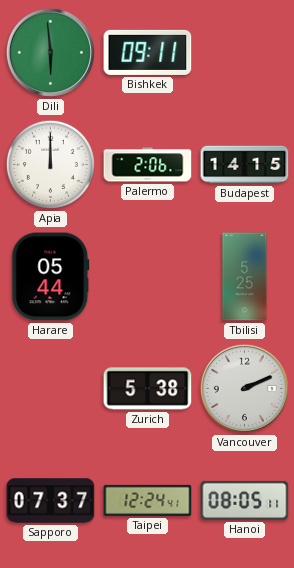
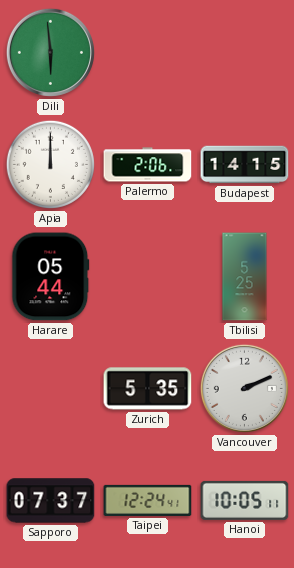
Bishkek: 09:11 -> none
Zurich: 5:38 -> 5:35
Hanoi: 08:05 -> 10:05
